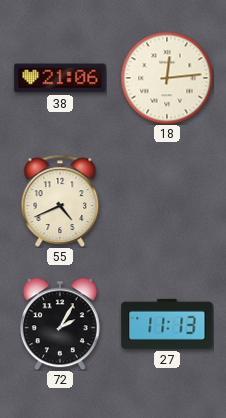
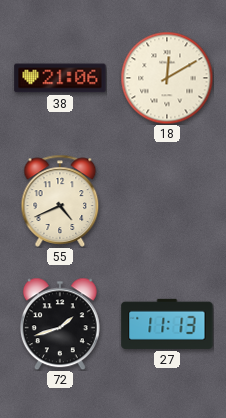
18: 12:14 -> 12:10
72: 2:05 -> 1:42
